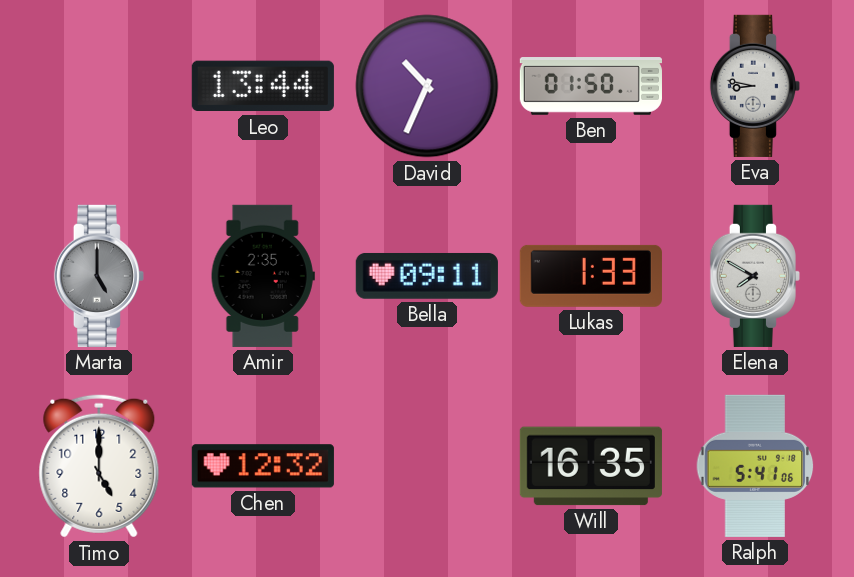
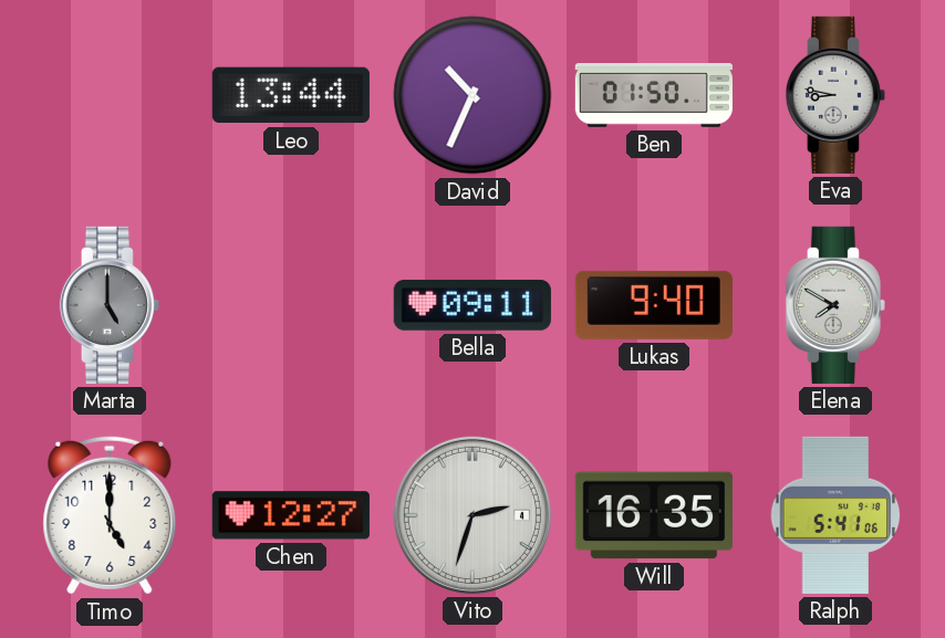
Amir: 2:35 -> none
Lukas: 1:33 -> 9:40
Chen: 12:32 -> 12:27
Vito: none -> 2:33
